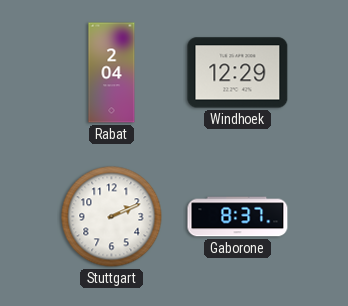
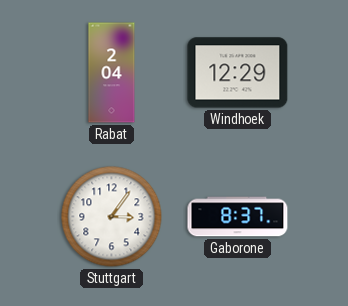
Stuttgart: 2:11 -> 3:06
